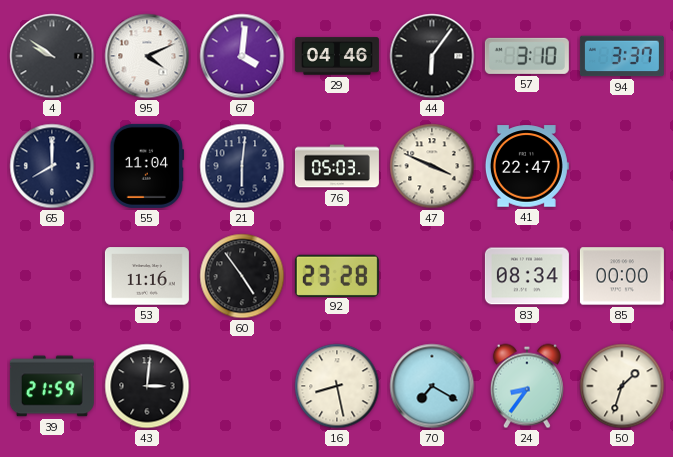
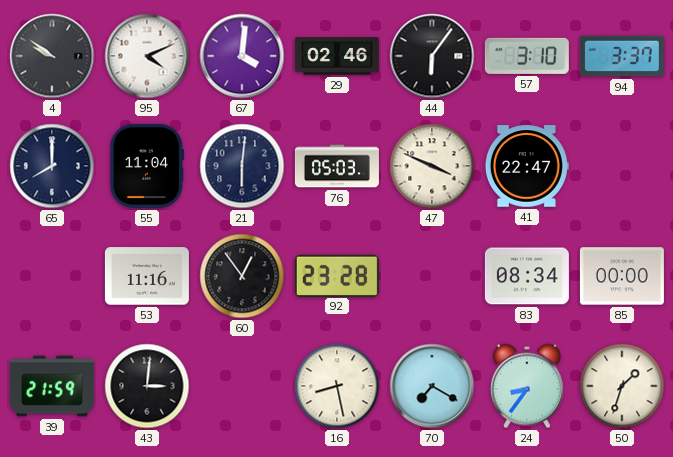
29: 04:46 -> 02:46
60: 4:54 -> 12:54
